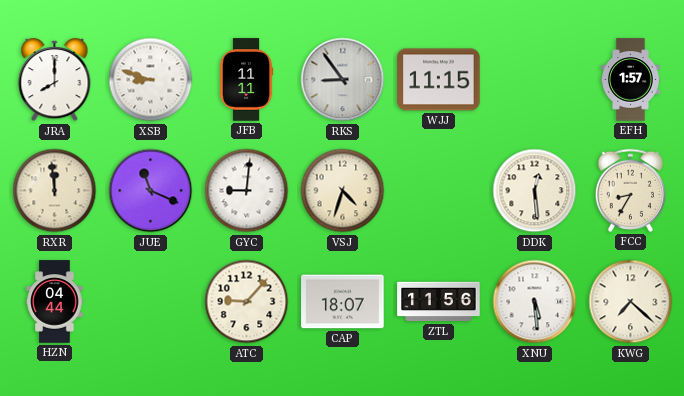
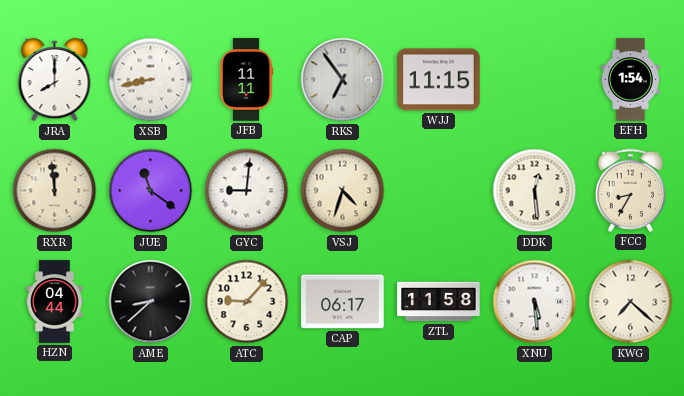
XSB: 8:48 -> 8:43
RKS: 8:54 -> 6:54
EFH: 1:57 -> 1:54
JUE: 11:19 -> 11:21
AME: none -> 8:38
CAP: 18:07 -> 06:17
ZTL: 11:56 -> 11:58
